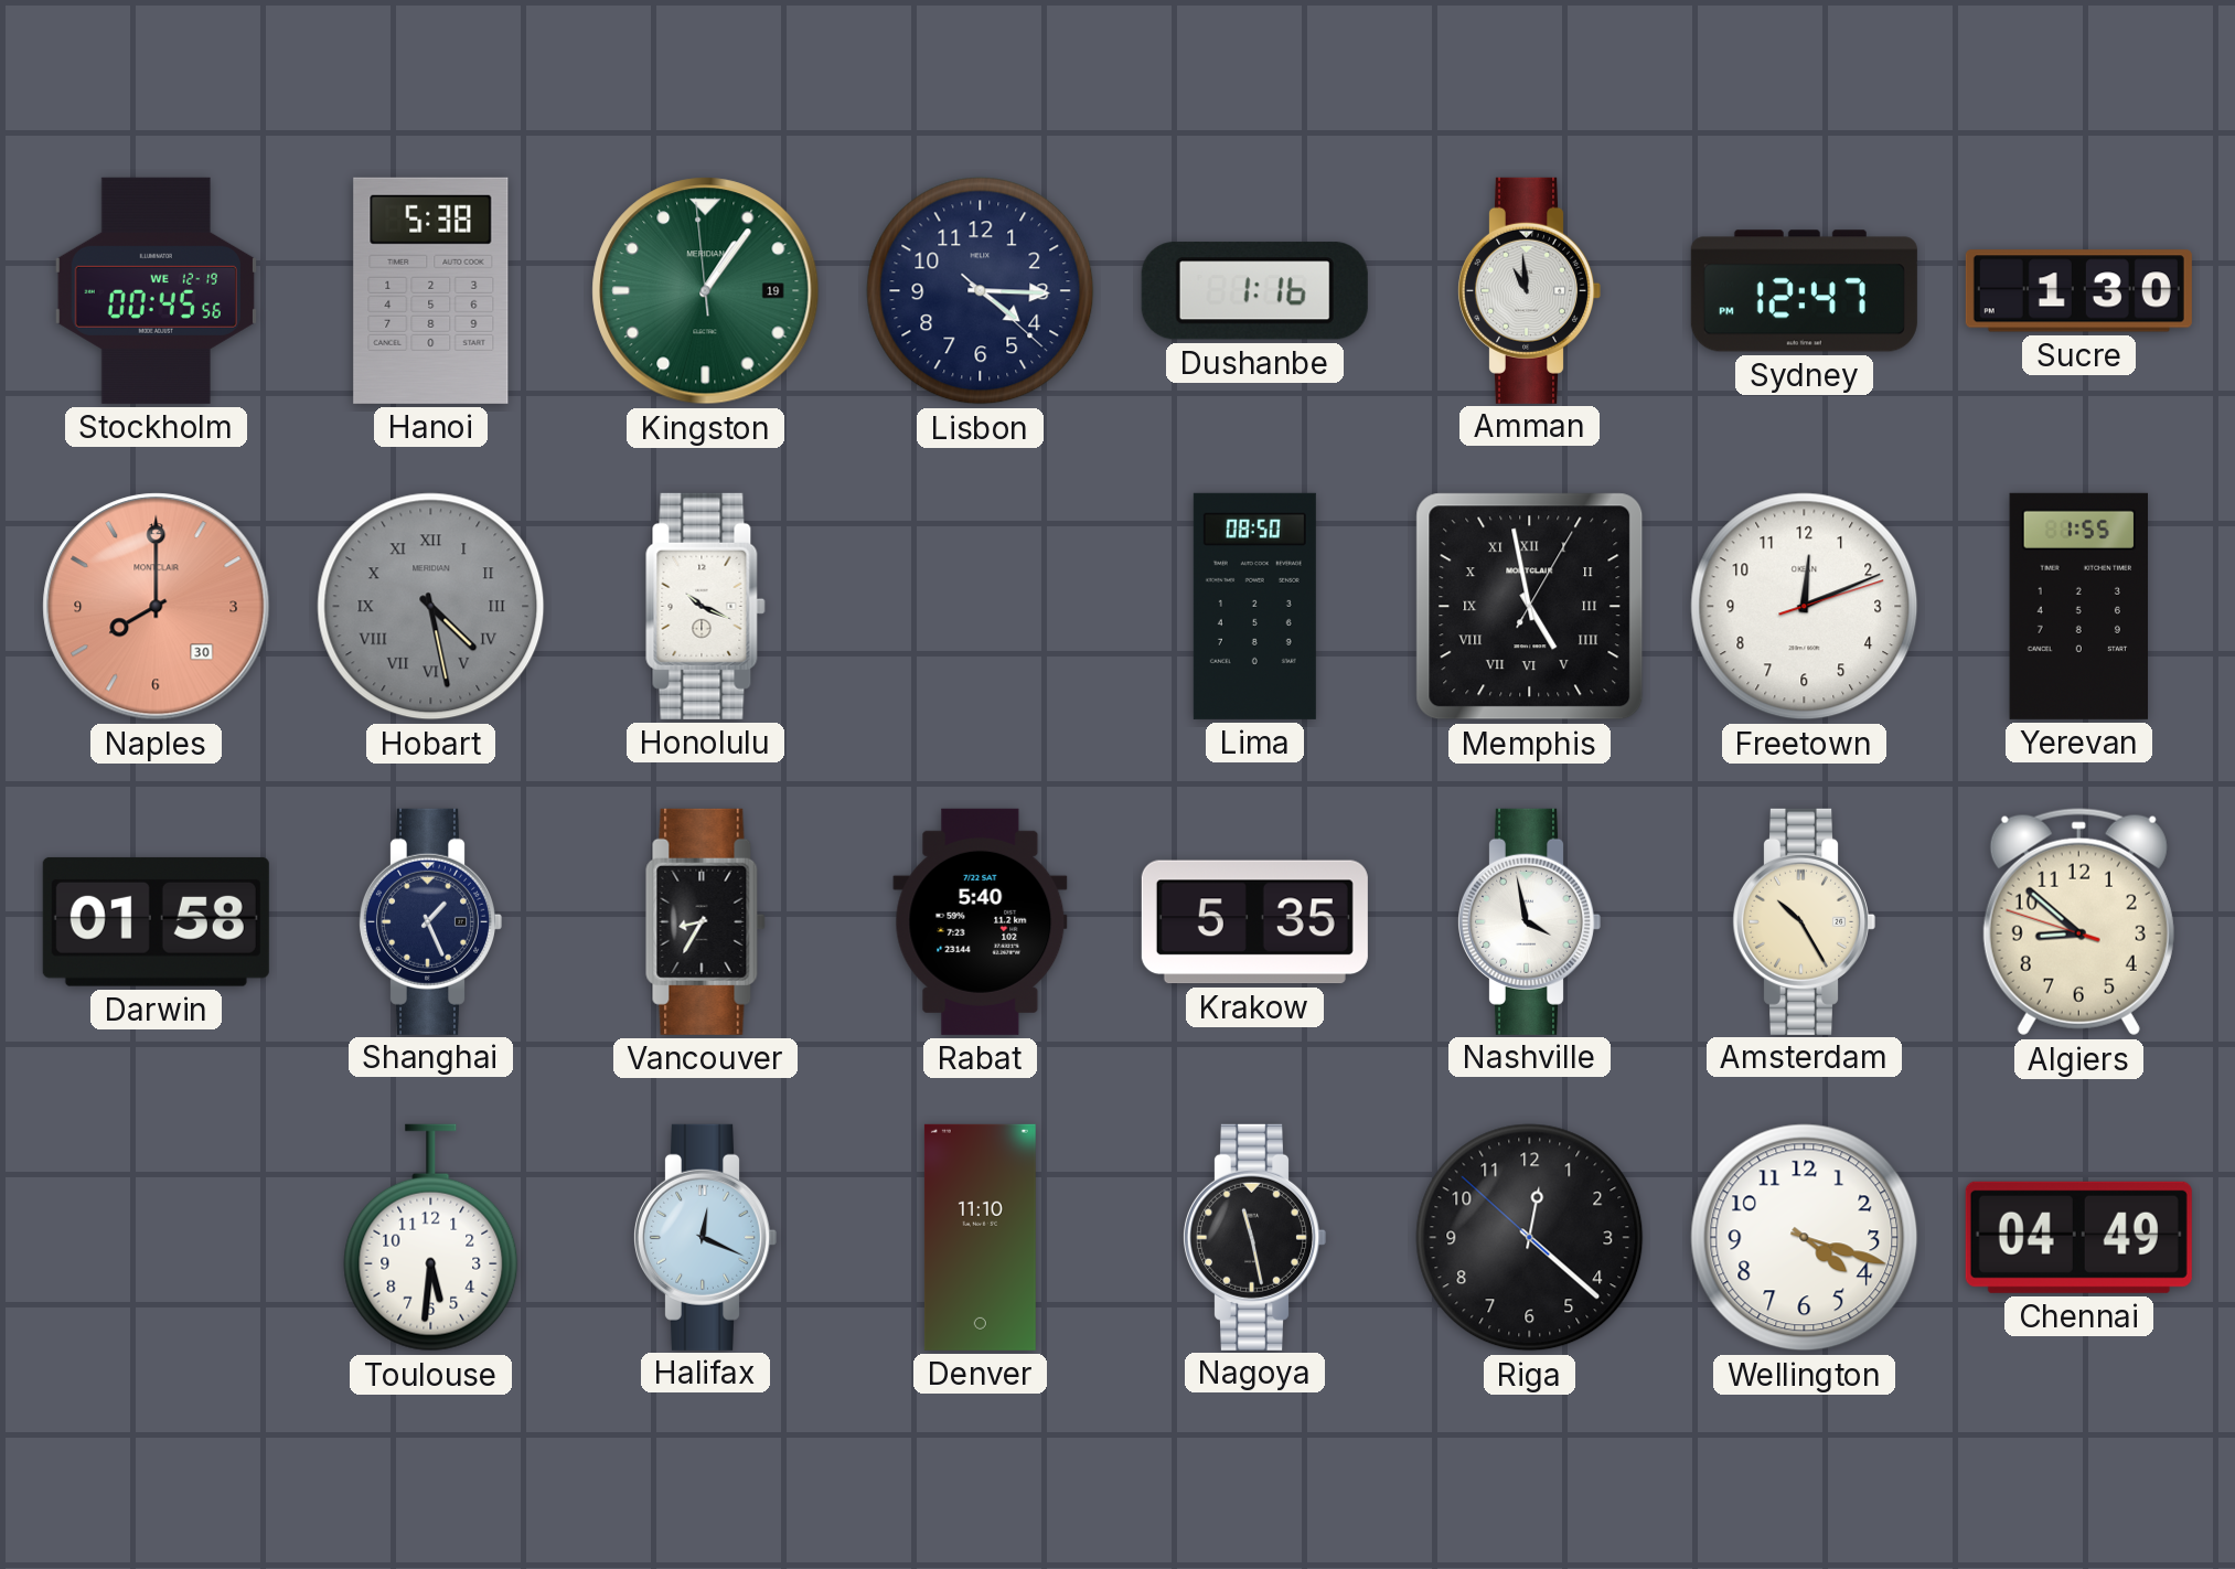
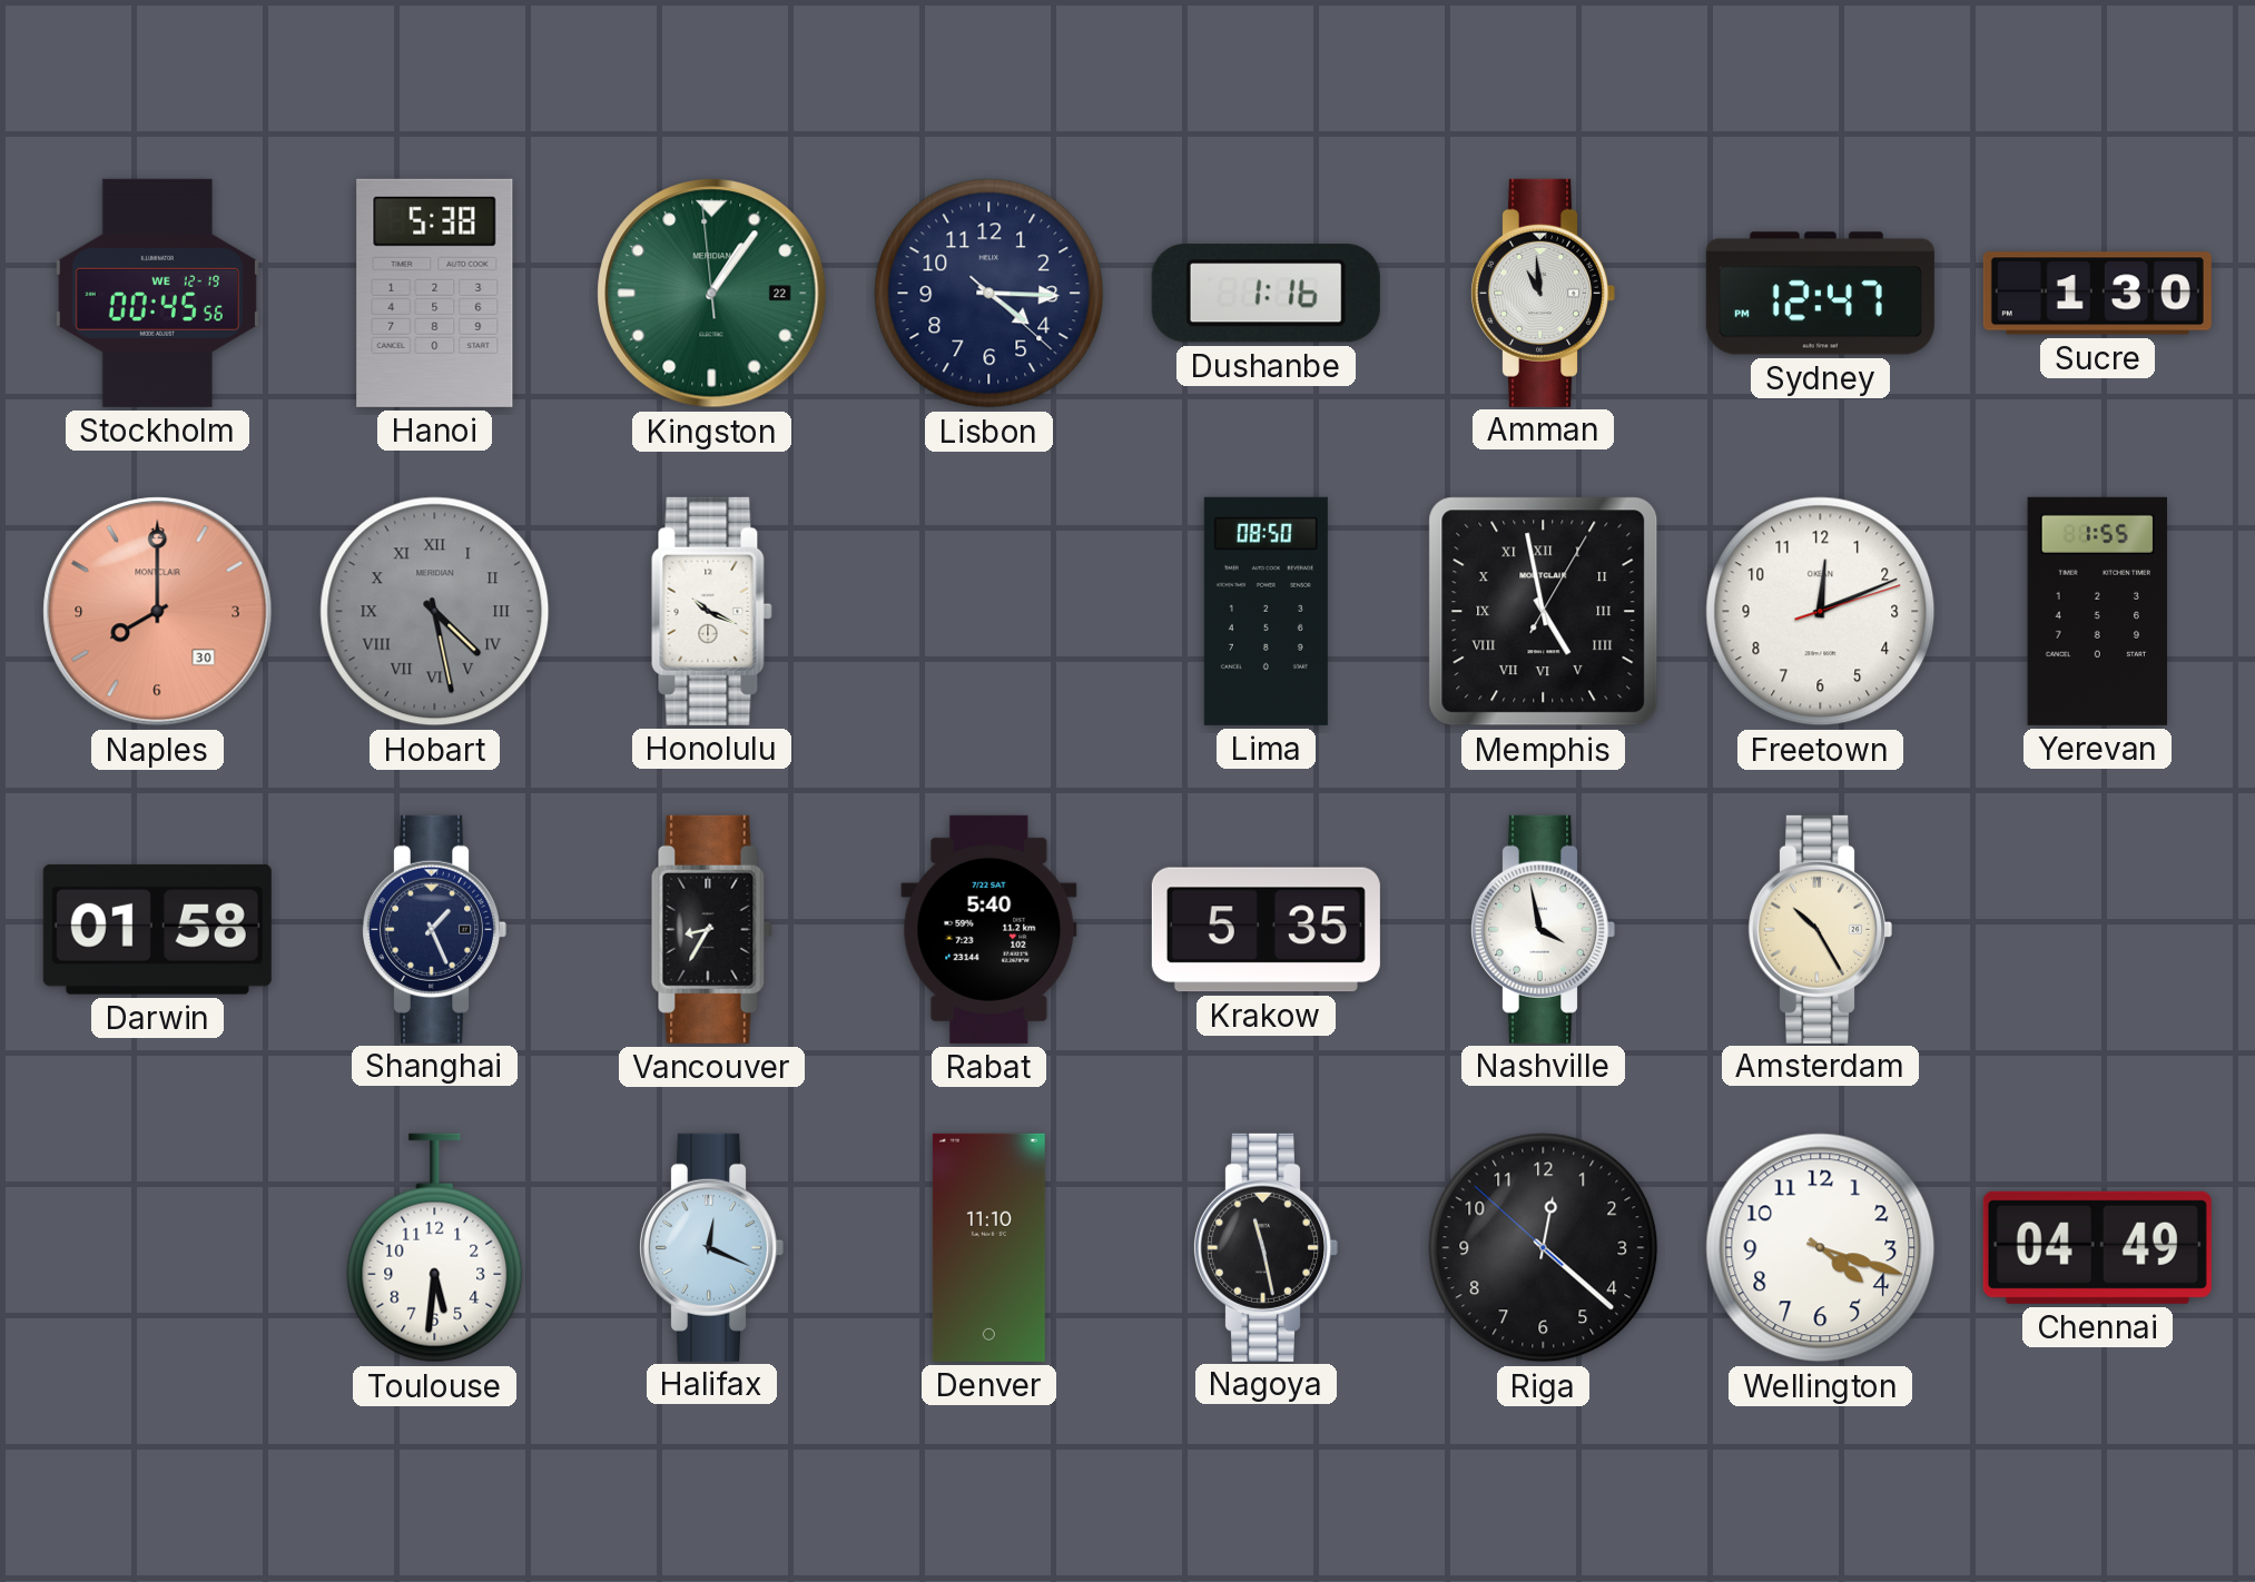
Kingston date: 19 -> 22
Algiers: 8:51 -> none
